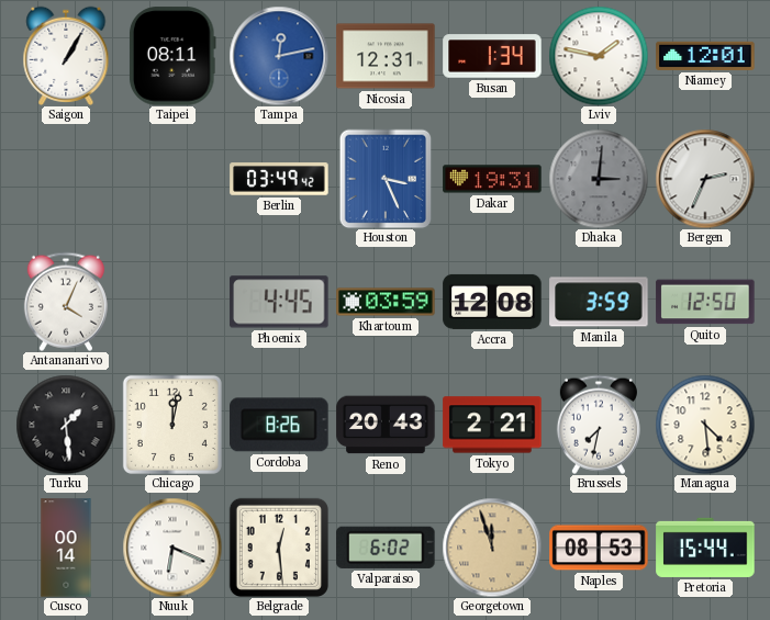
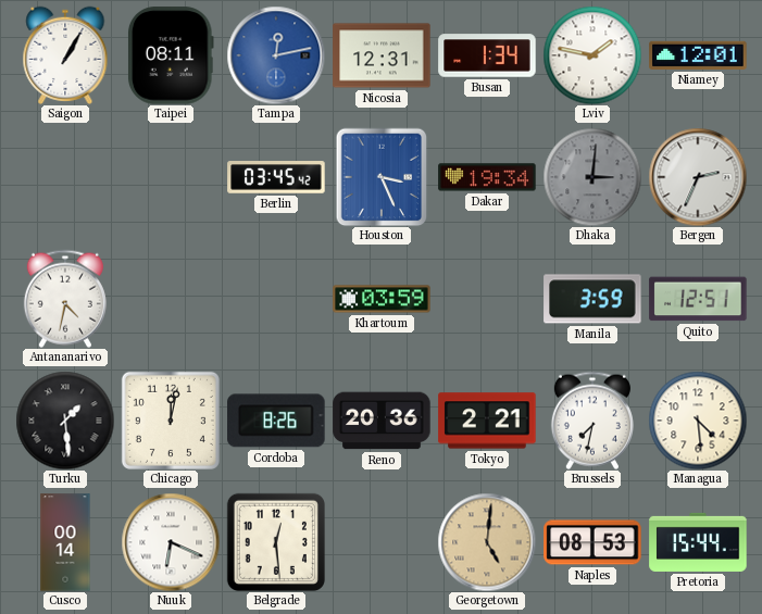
Berlin: 03:49 -> 03:45
Dakar: 19:31 -> 19:34
Antananarivo: 4:04 -> 4:32
Phoenix: 4:45 -> none
Accra: 12:08 -> none
Quito: 12:50 -> 12:51
Reno: 20:43 -> 20:36
Valparaiso: 6:02 -> none
Georgetown: 11:57 -> 5:01
